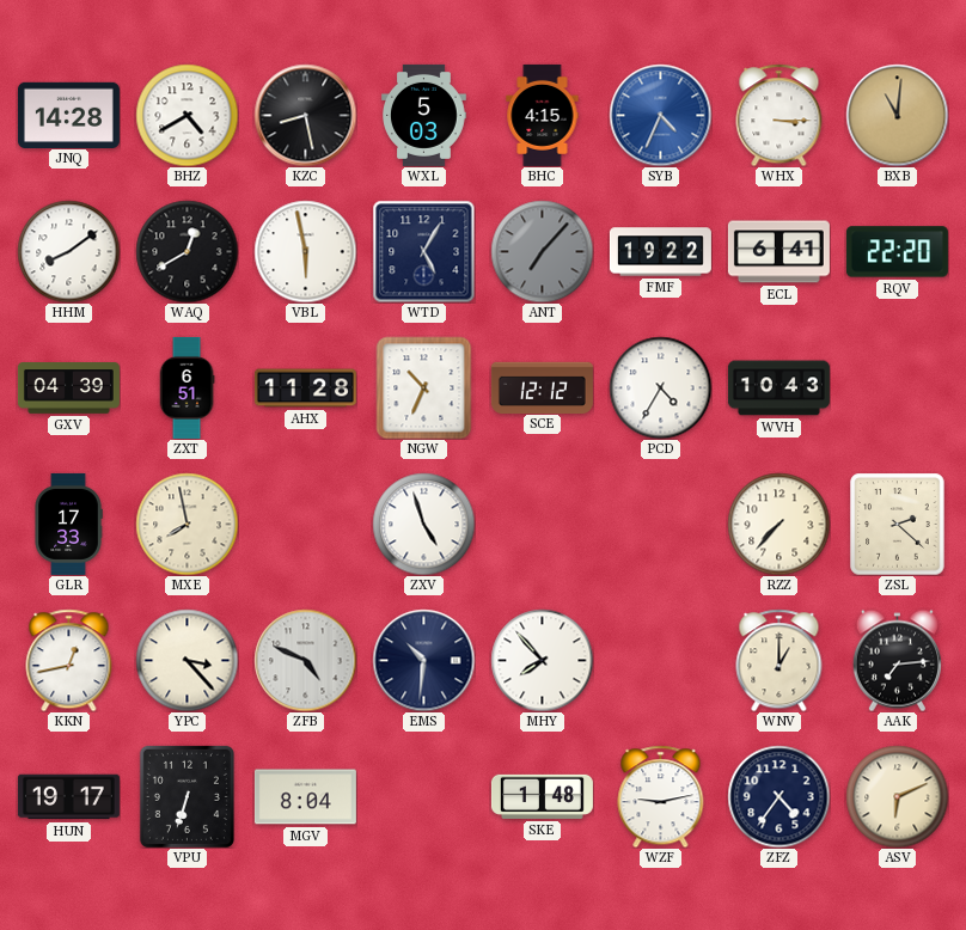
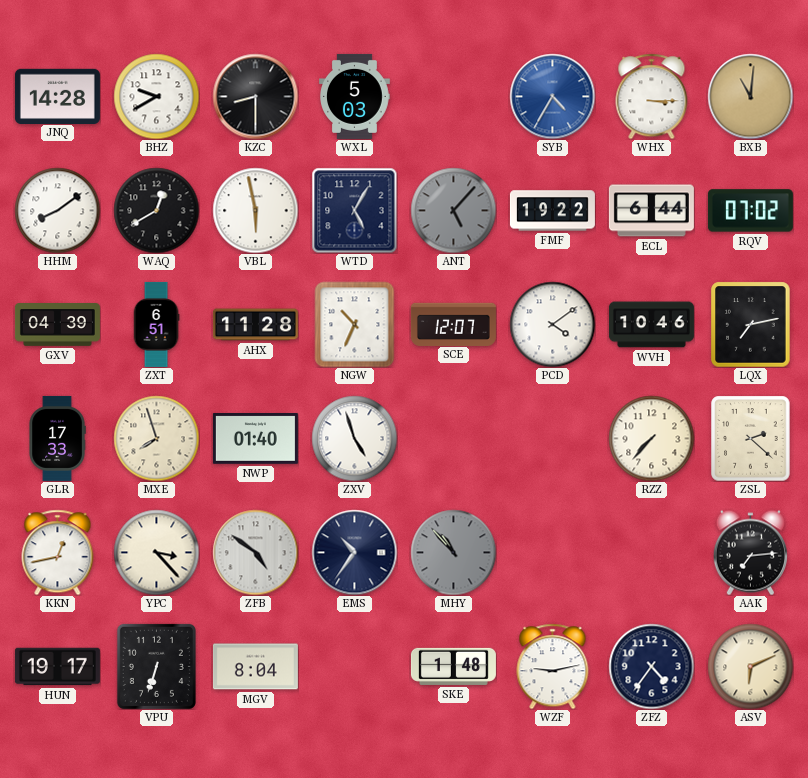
BHZ: 4:40 -> 9:40
KZC: 8:28 -> 8:30
BHC: 4:15 -> none
SYB: 4:34 -> 4:35
ANT: 7:07 -> 5:07
ECL: 6:41 -> 6:44
RQV: 22:20 -> 07:02
SCE: 12:12 -> 12:07
PCD: 4:35 -> 4:09
WVH: 10:43 -> 10:46
LQX: none -> 7:13
MXE: 7:58 -> 7:57
NWP: none -> 01:40
ZFB: 4:49 -> 4:51
EMS: 10:31 -> 10:36
MHY: 7:53 -> 10:53
MHY dial: white -> grey
WNV: 1:00 -> none
